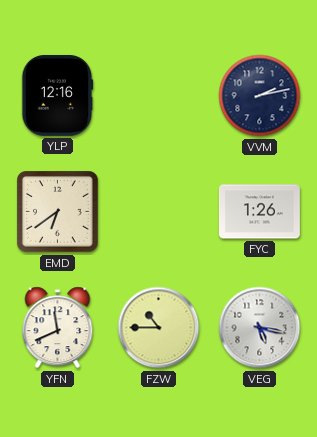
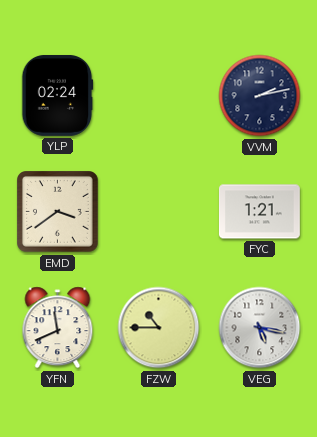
YLP: 12:16 -> 02:24
EMD: 6:39 -> 3:39
FYC: 1:26 -> 1:21
